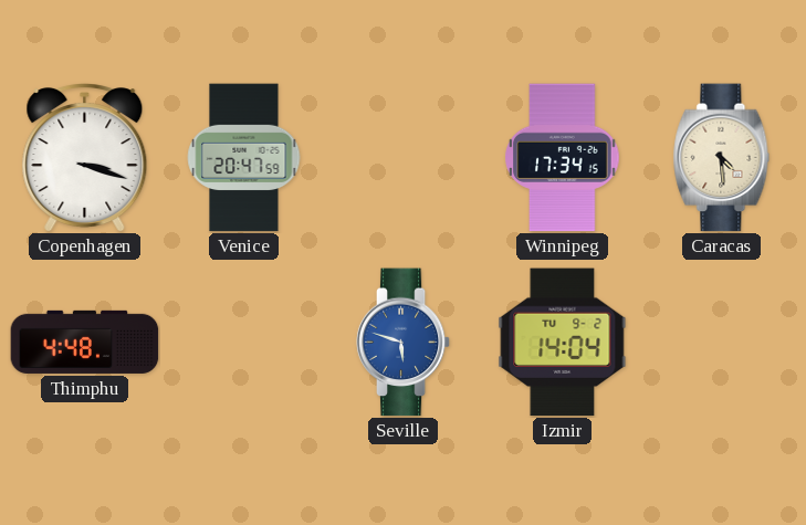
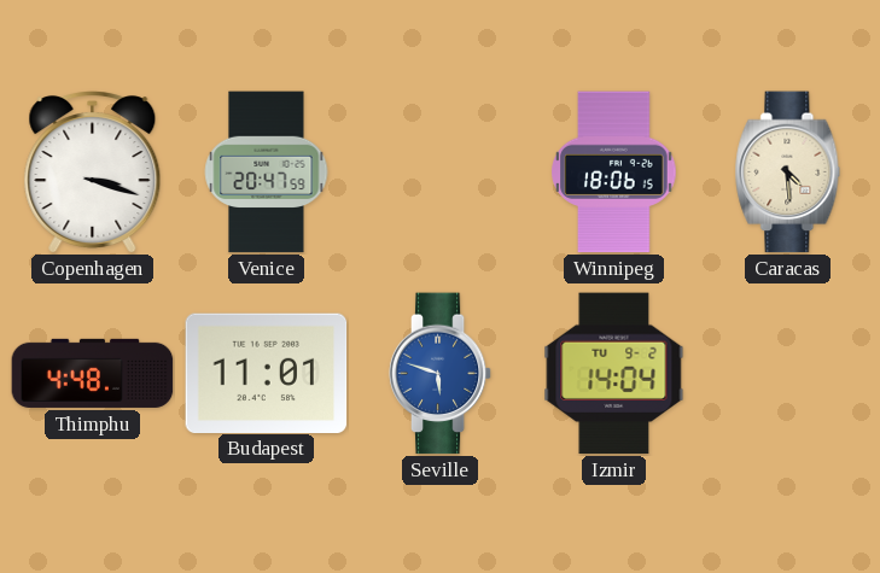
Winnipeg: 17:34 -> 18:06
Budapest: none -> 11:01
